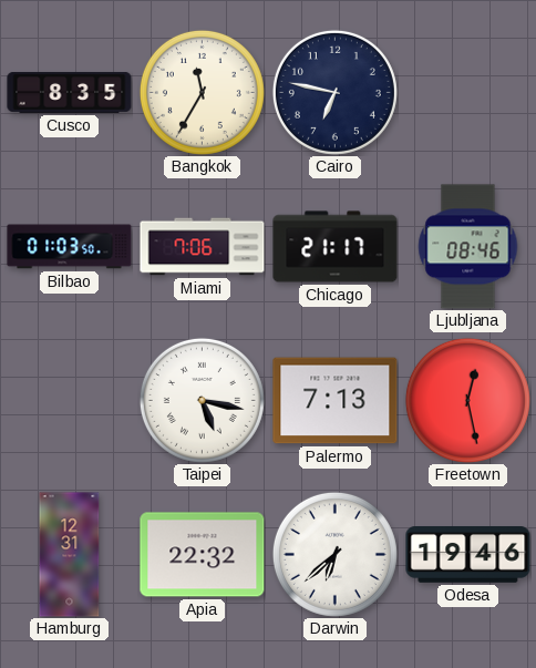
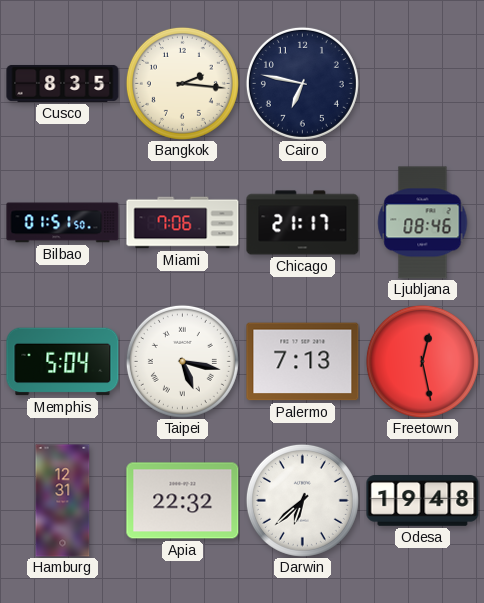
Bangkok: 11:35 -> 2:16
Bilbao: 01:03 -> 01:51
Memphis: none -> 5:04
Odesa: 19:46 -> 19:48
